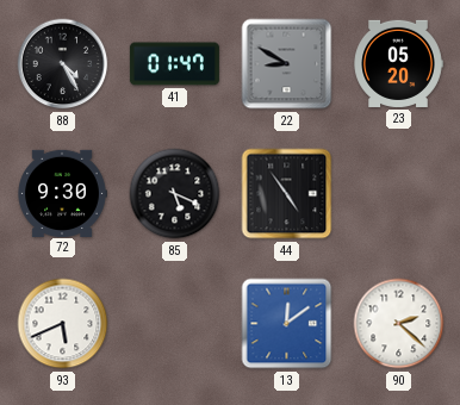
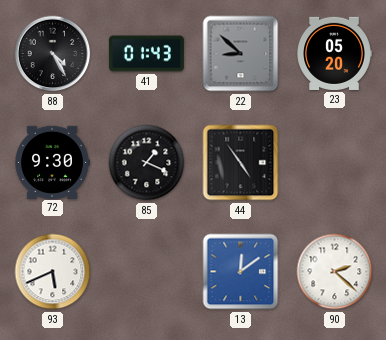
41: 01:47 -> 01:43
22: 8:50 -> 8:52
85: 5:19 -> 1:19
